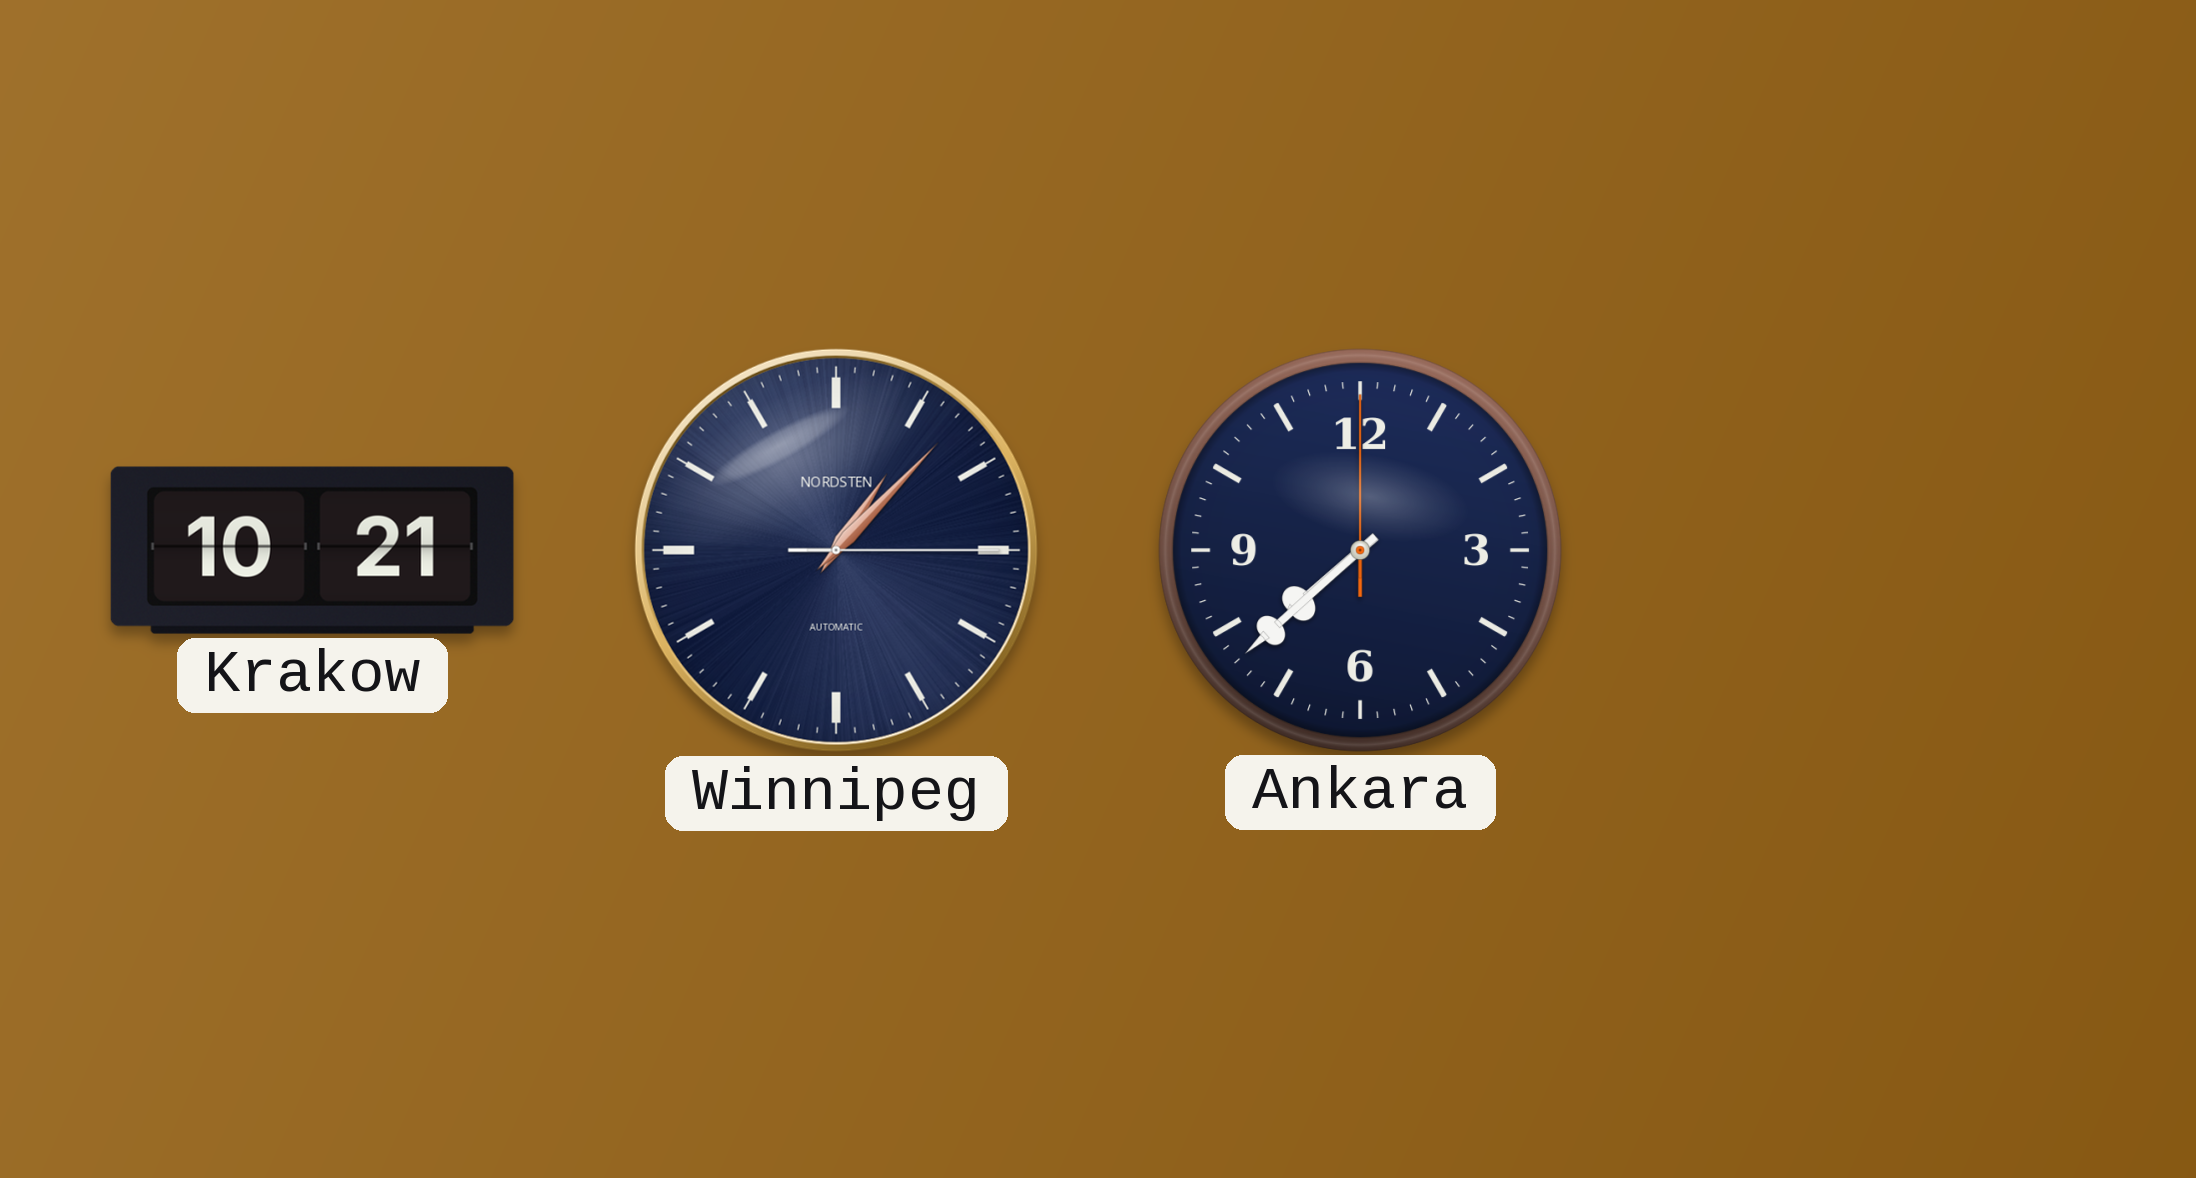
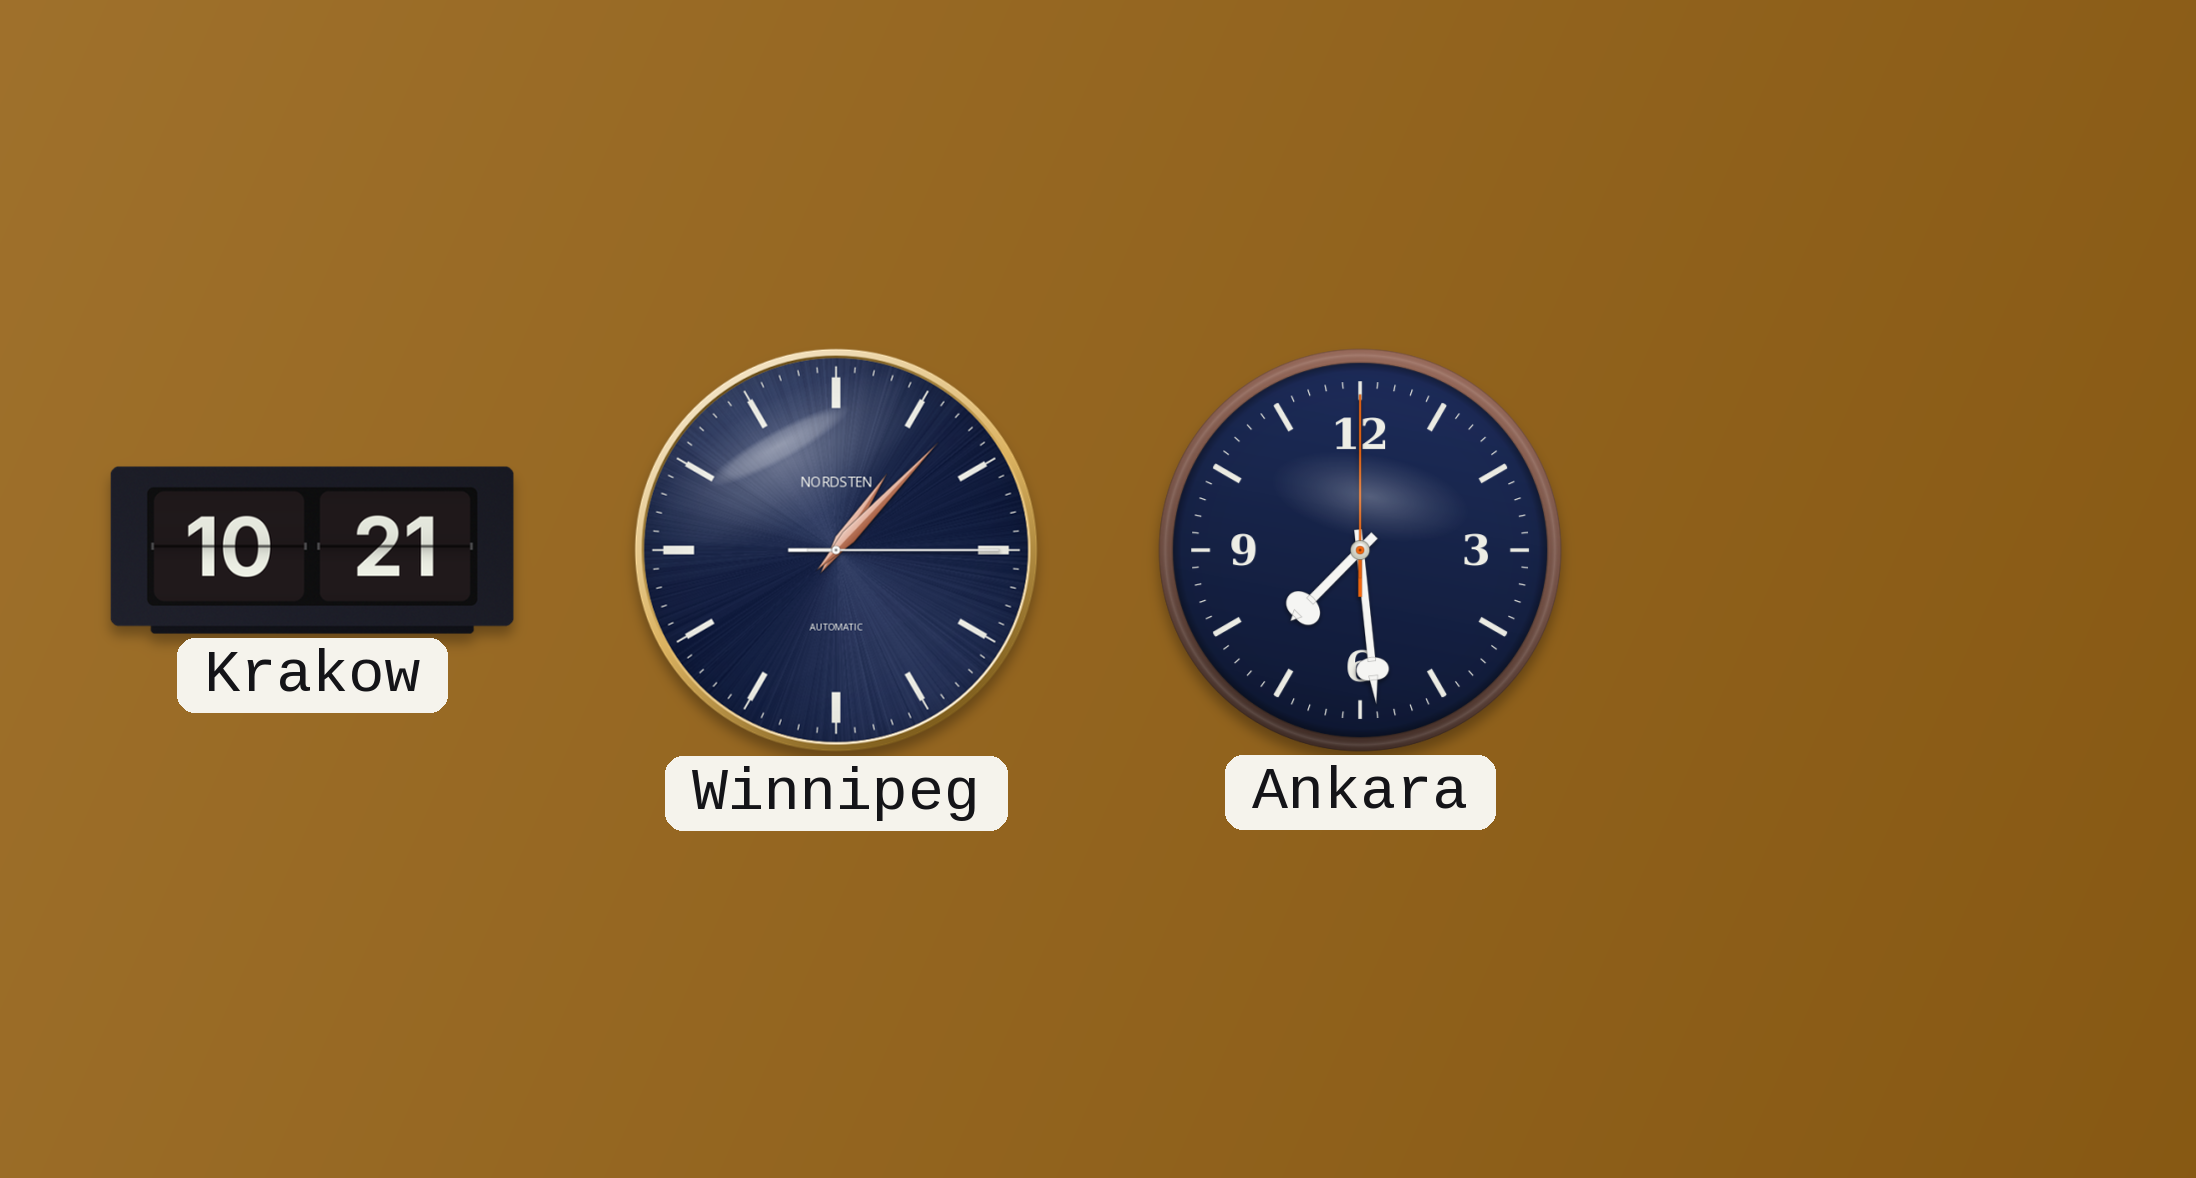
Ankara: 7:38 -> 7:29
